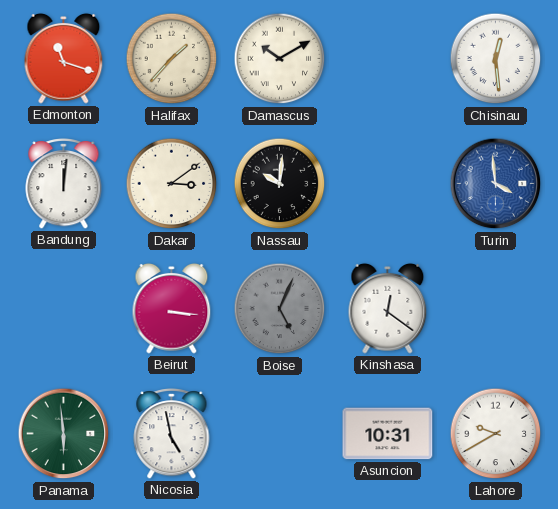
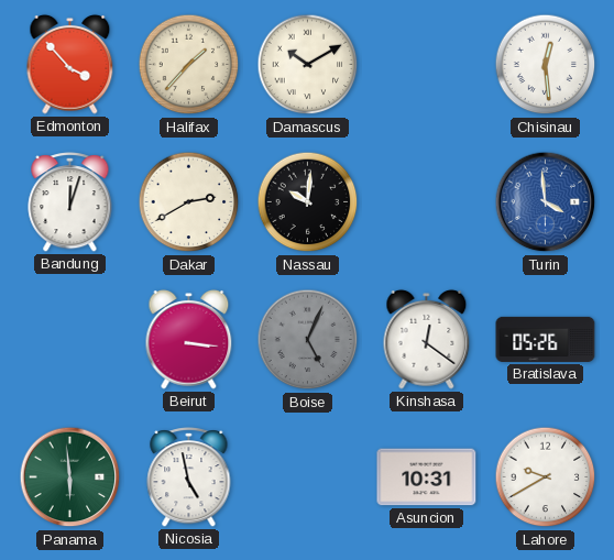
Edmonton: 11:18 -> 3:53
Bandung: 12:01 -> 12:03
Dakar: 3:09 -> 2:40
Bratislava: none -> 05:26
